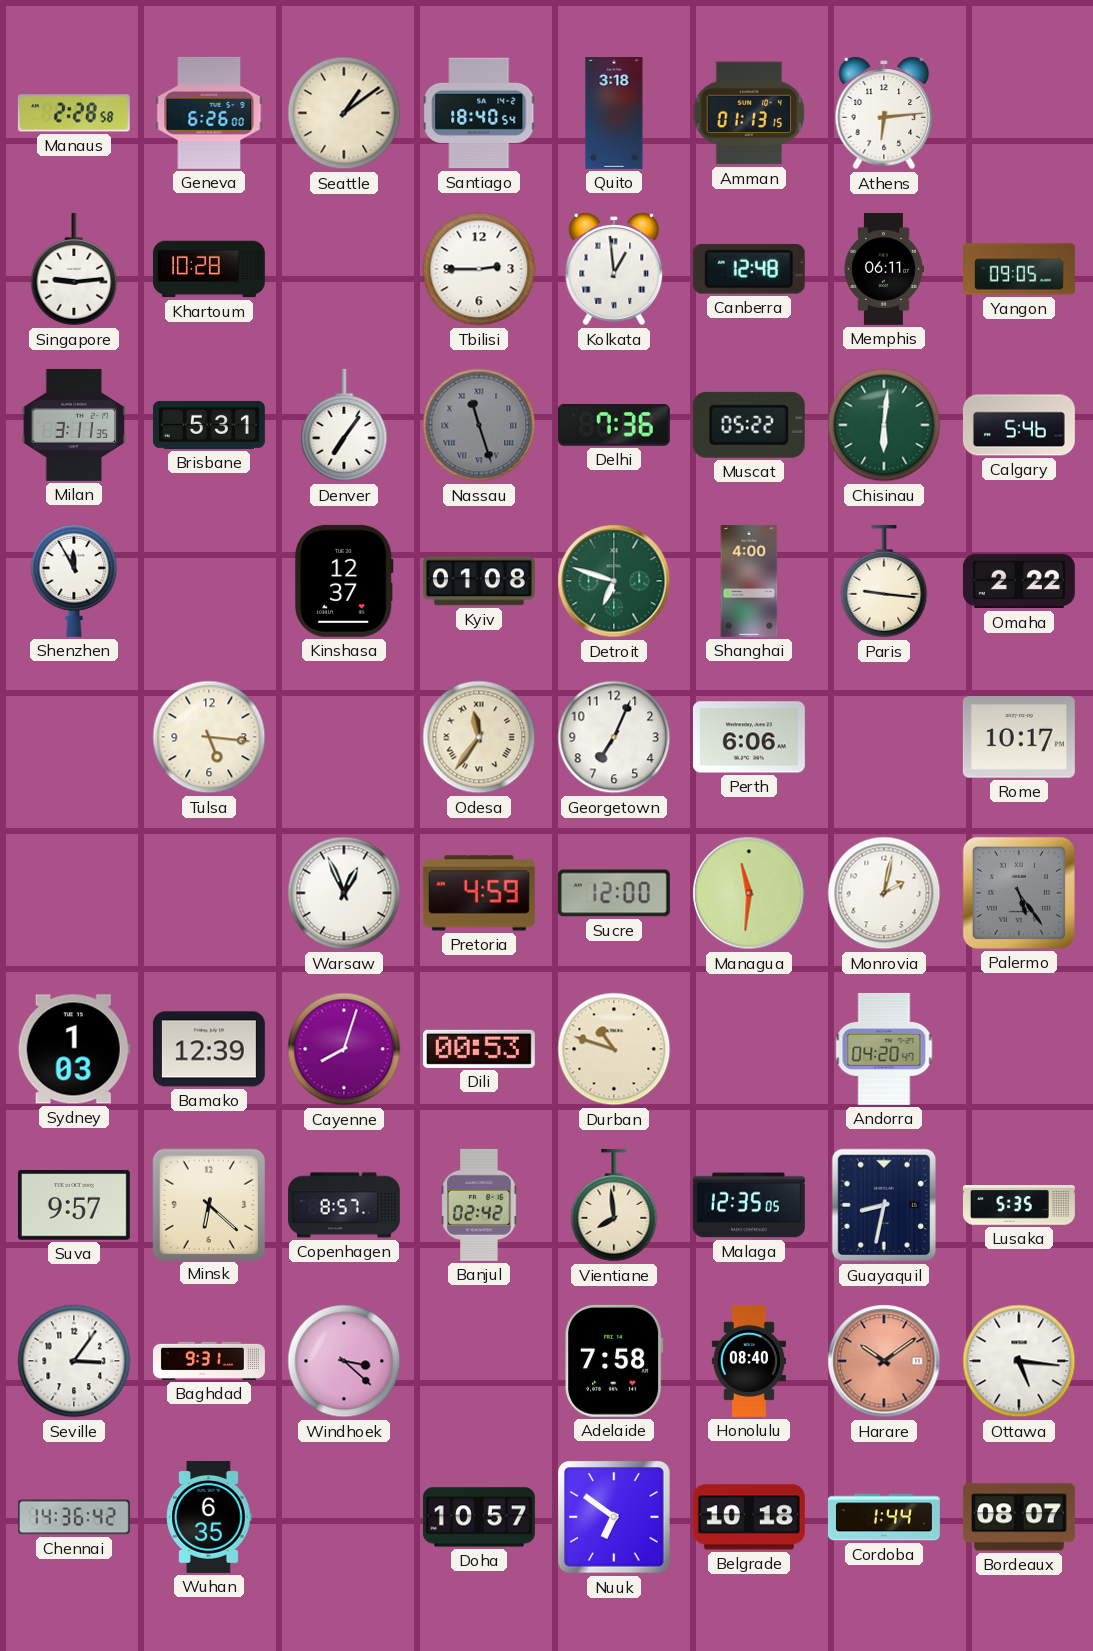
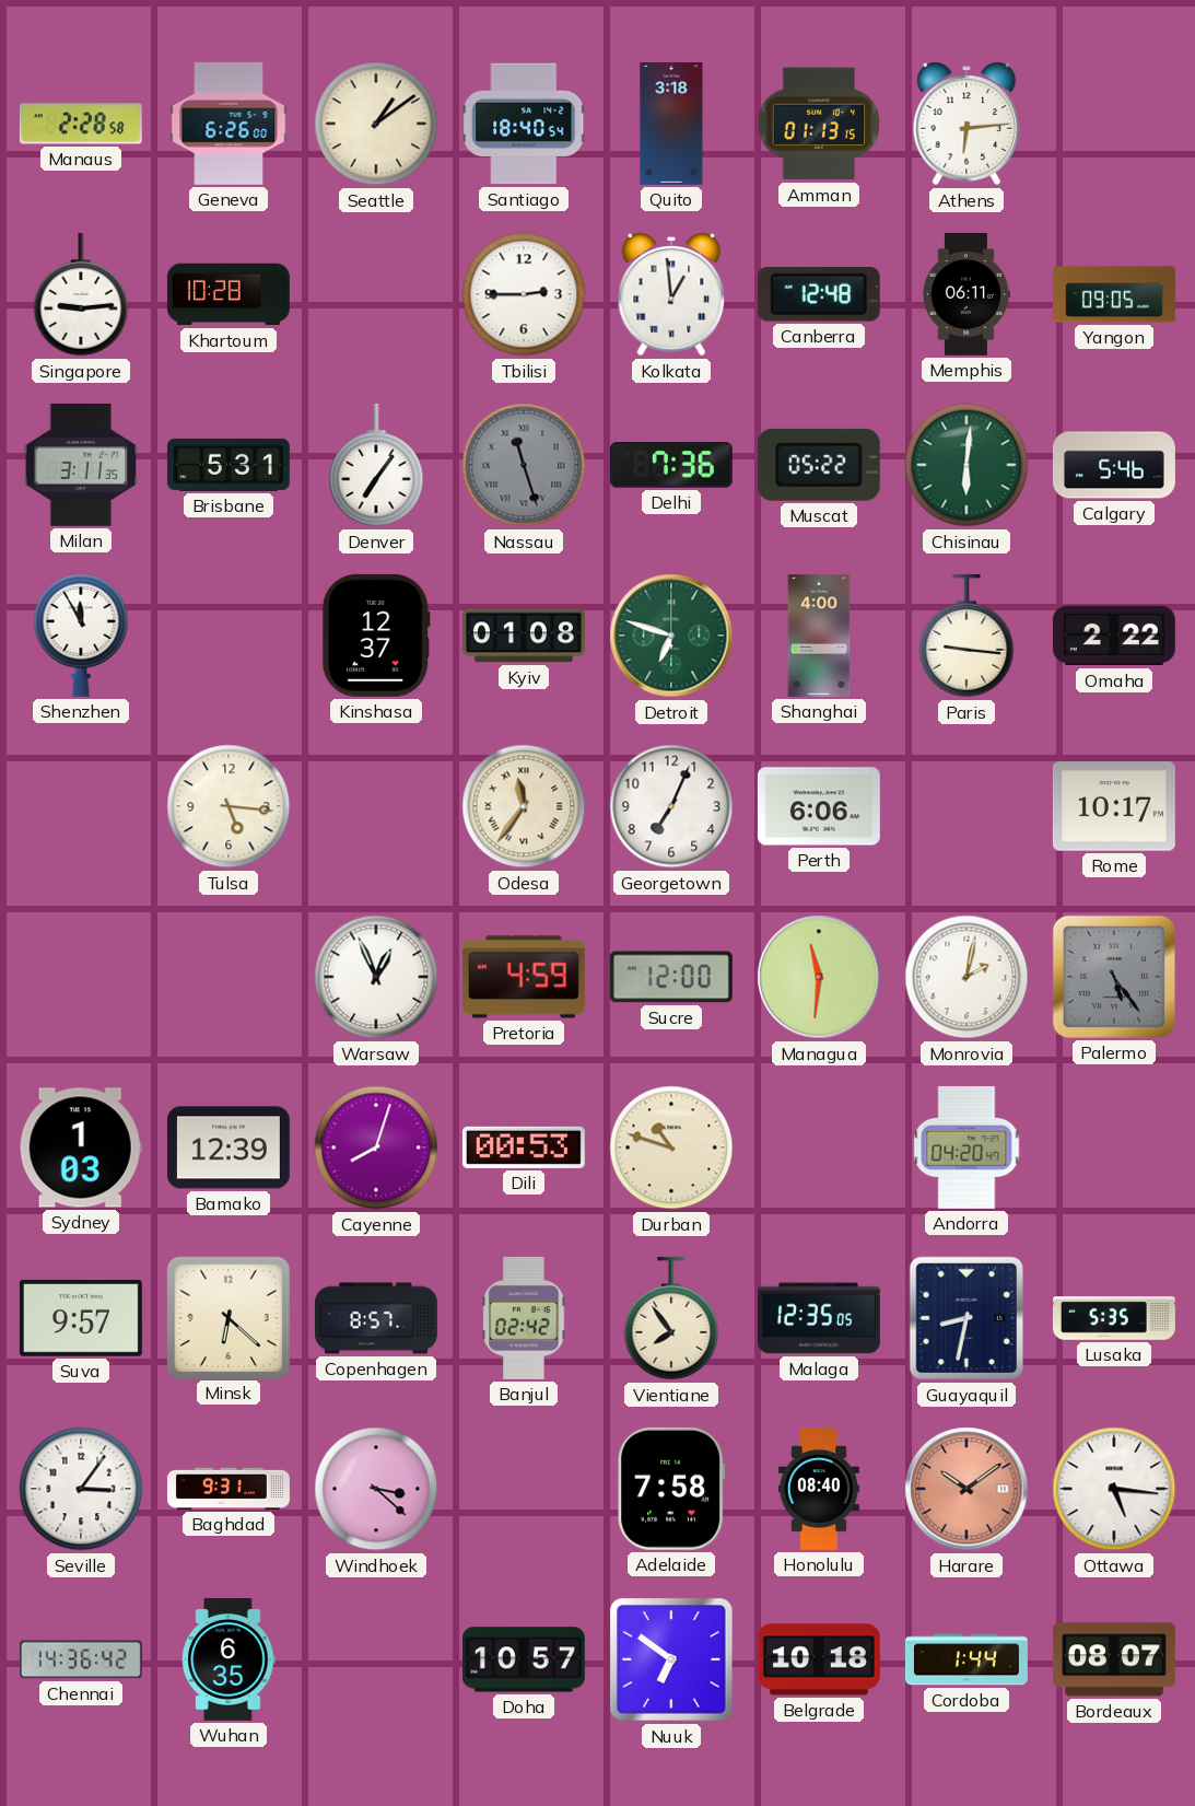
Vientiane: 7:59 -> 7:54
